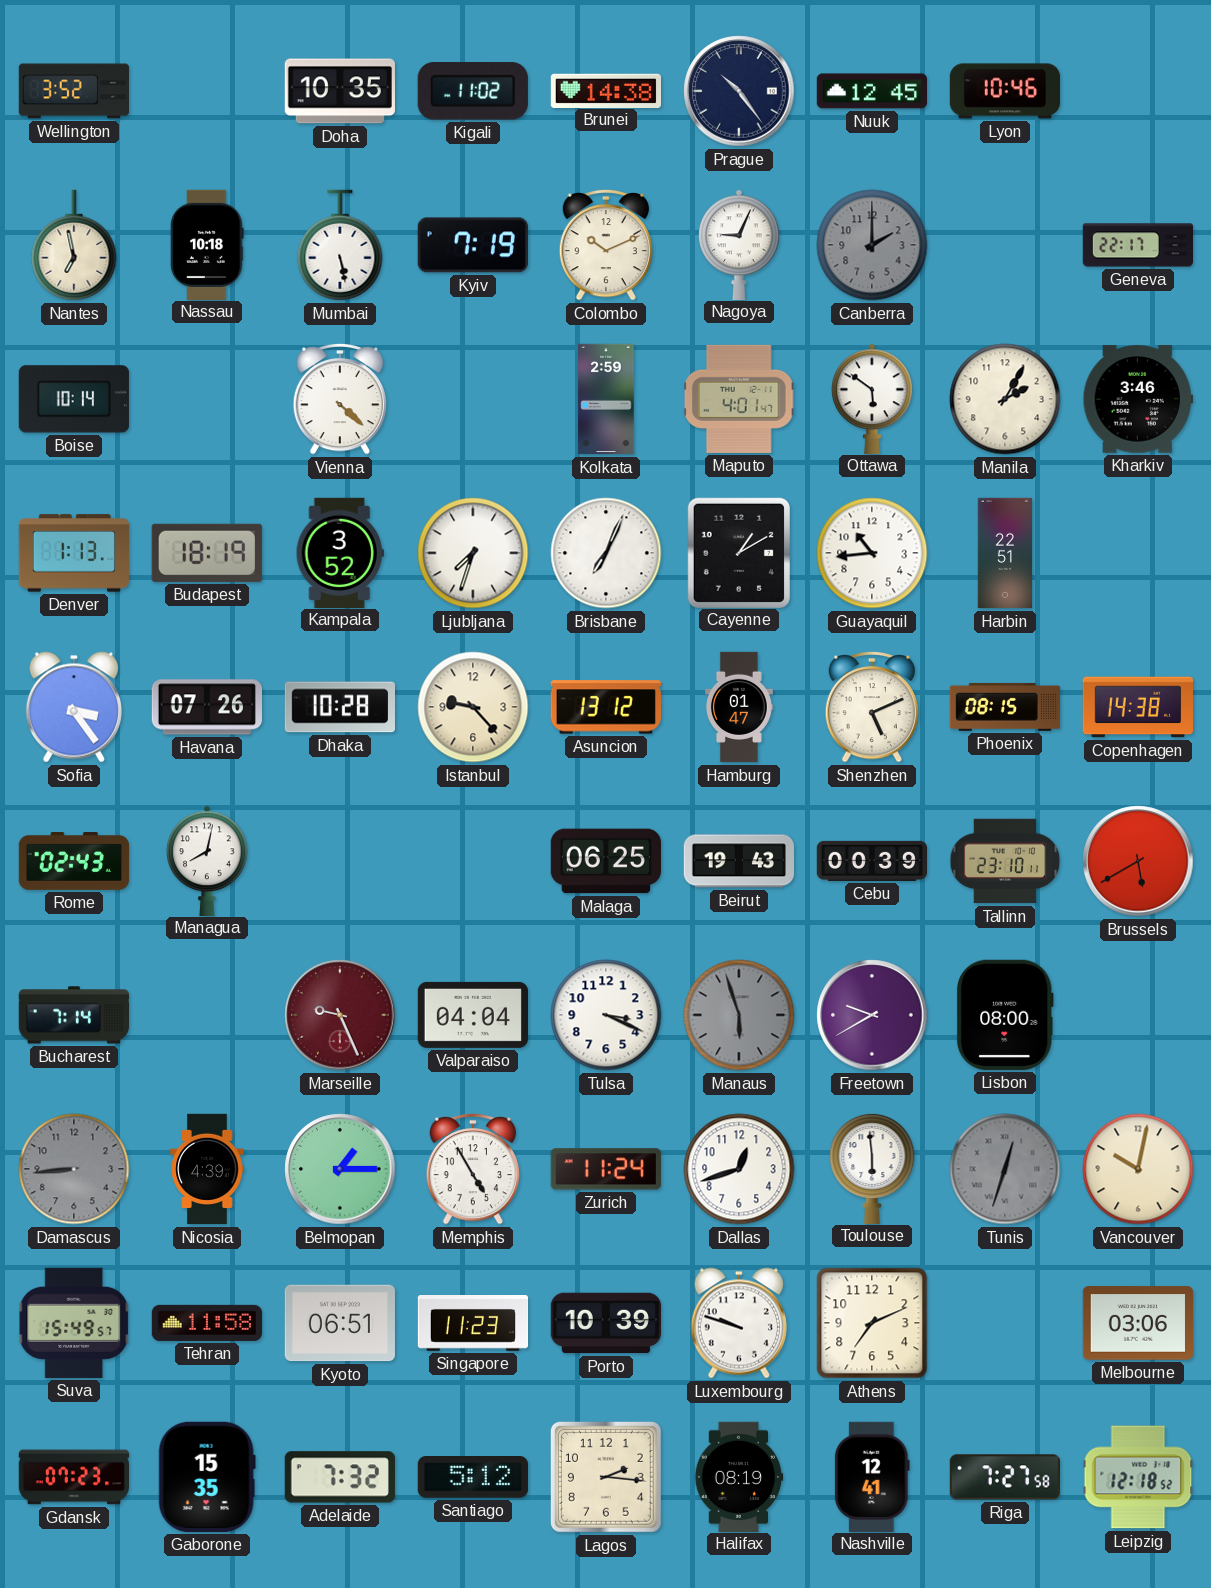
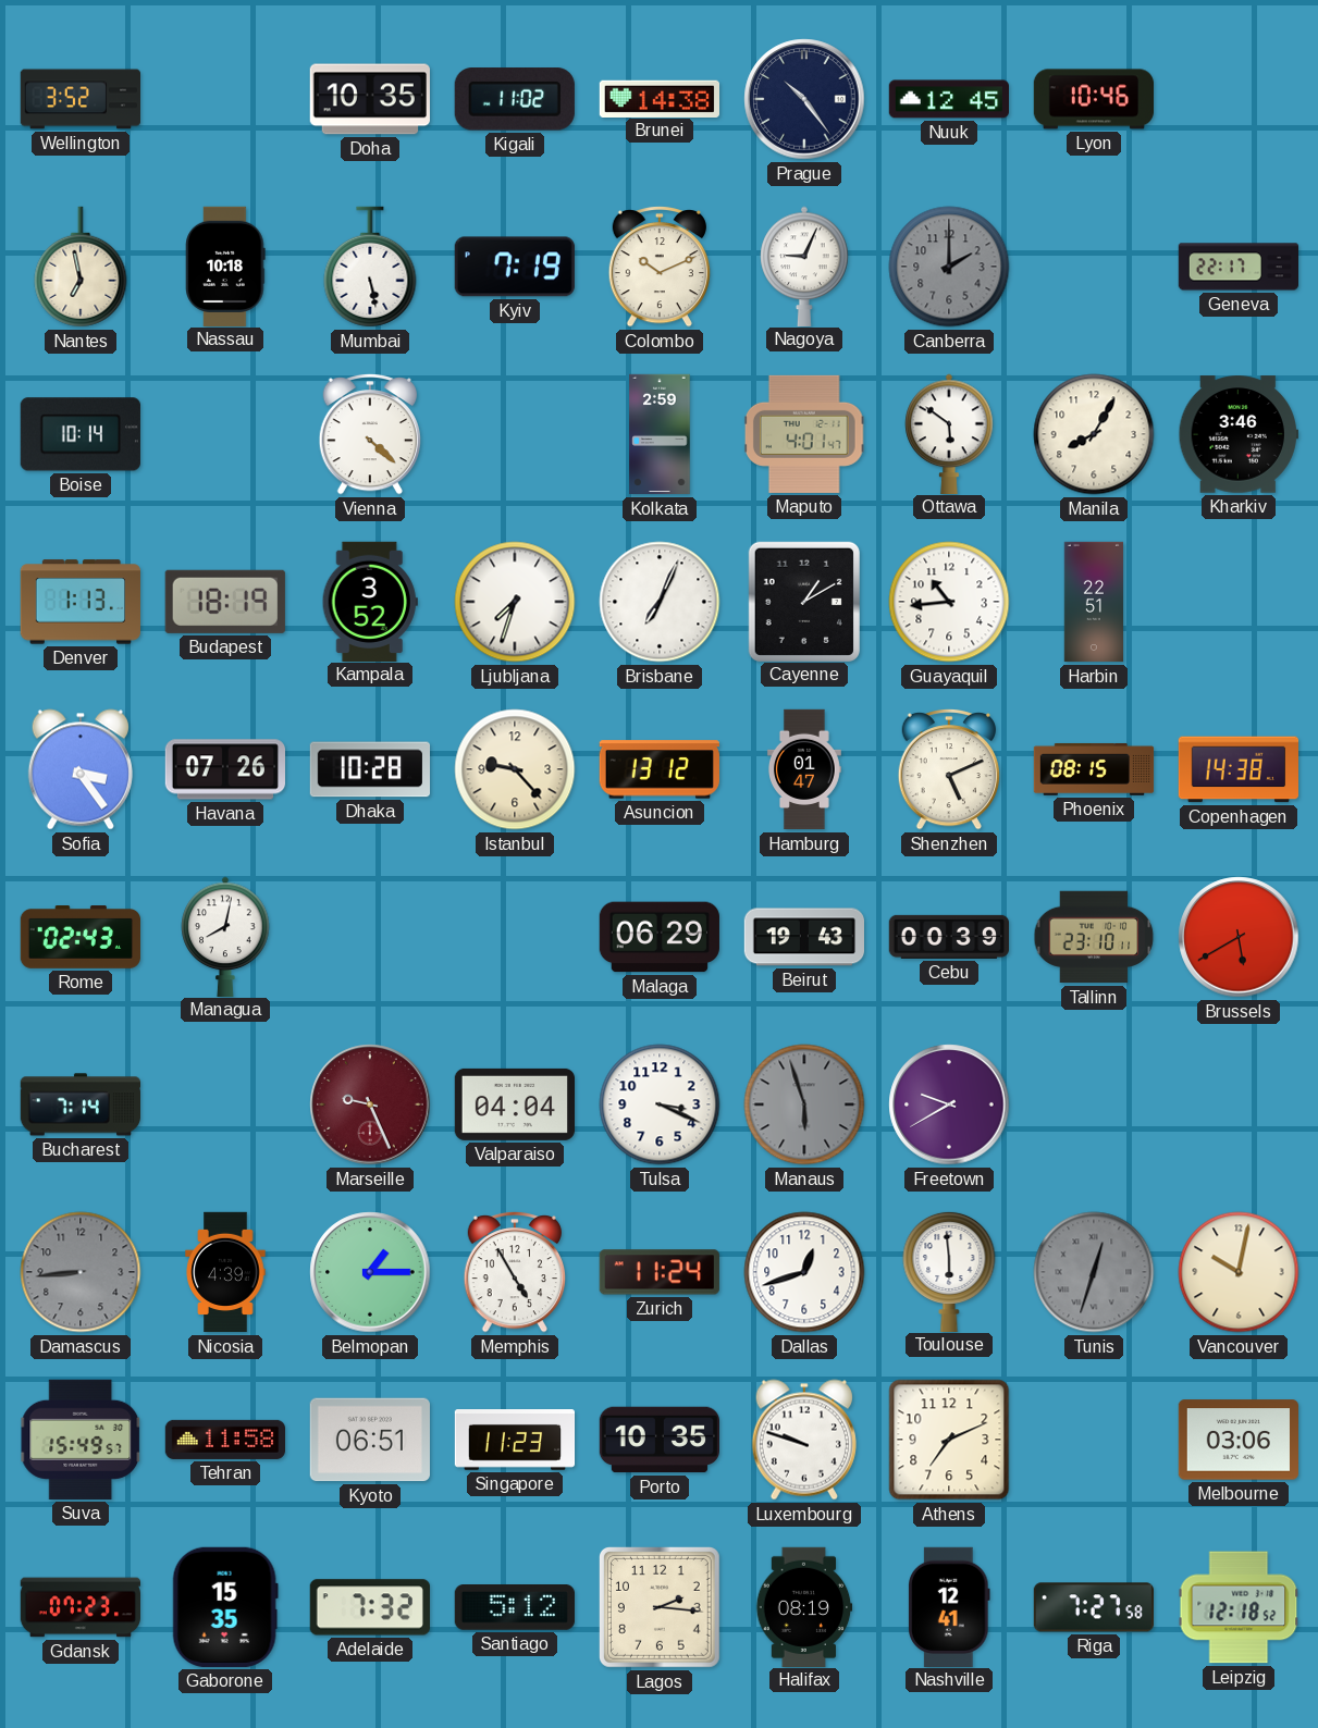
Manila: 2:05 -> 8:05
Malaga: 06:25 -> 06:29
Lisbon: 08:00 -> none
Porto: 10:39 -> 10:35
